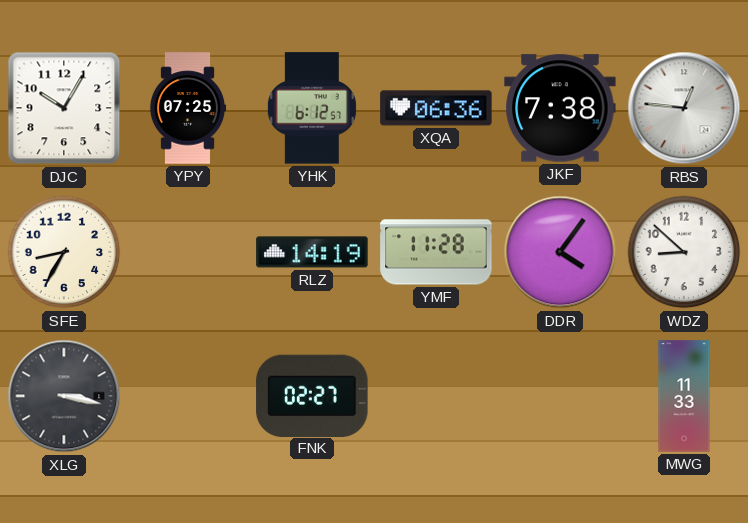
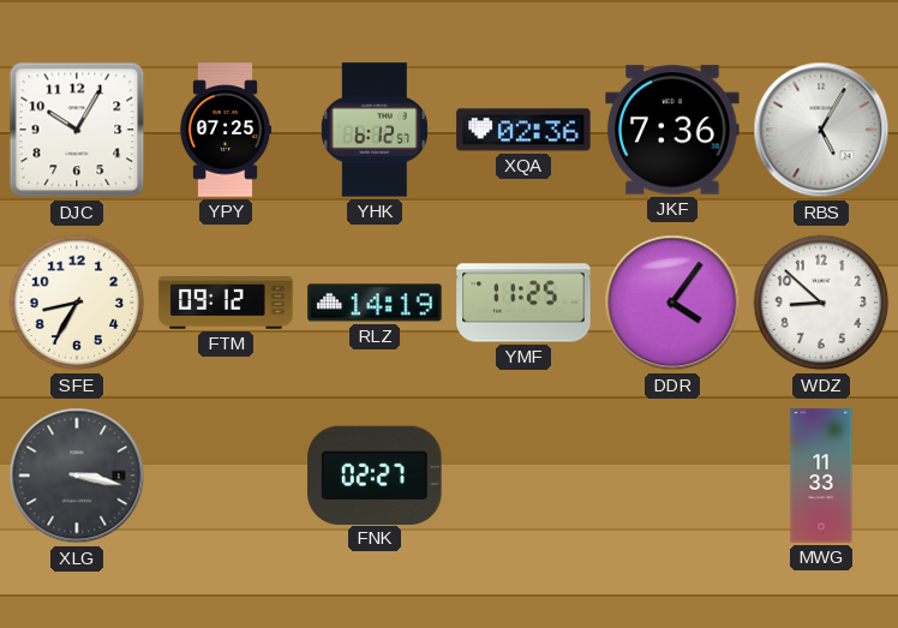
XQA: 06:36 -> 02:36
JKF: 7:38 -> 7:36
RBS: 12:46 -> 5:05
FTM: none -> 09:12
YMF: 11:28 -> 11:25
